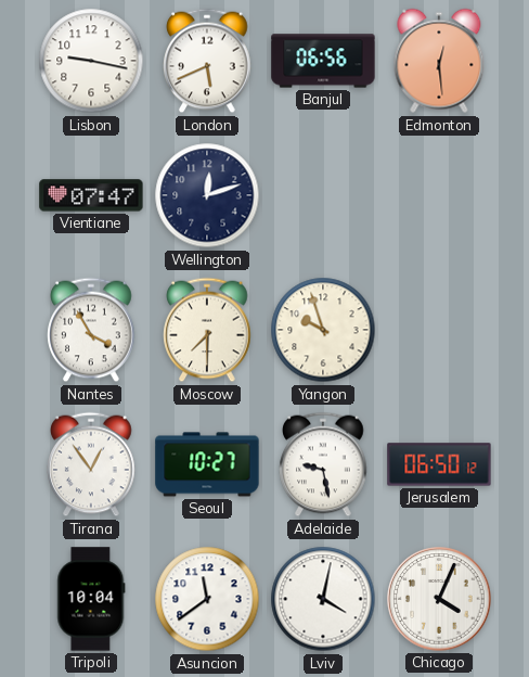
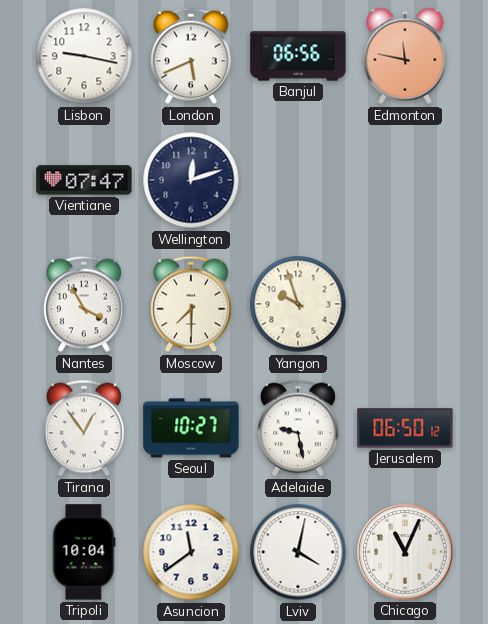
Edmonton: 12:29 -> 11:47
Chicago: 4:04 -> 11:04
